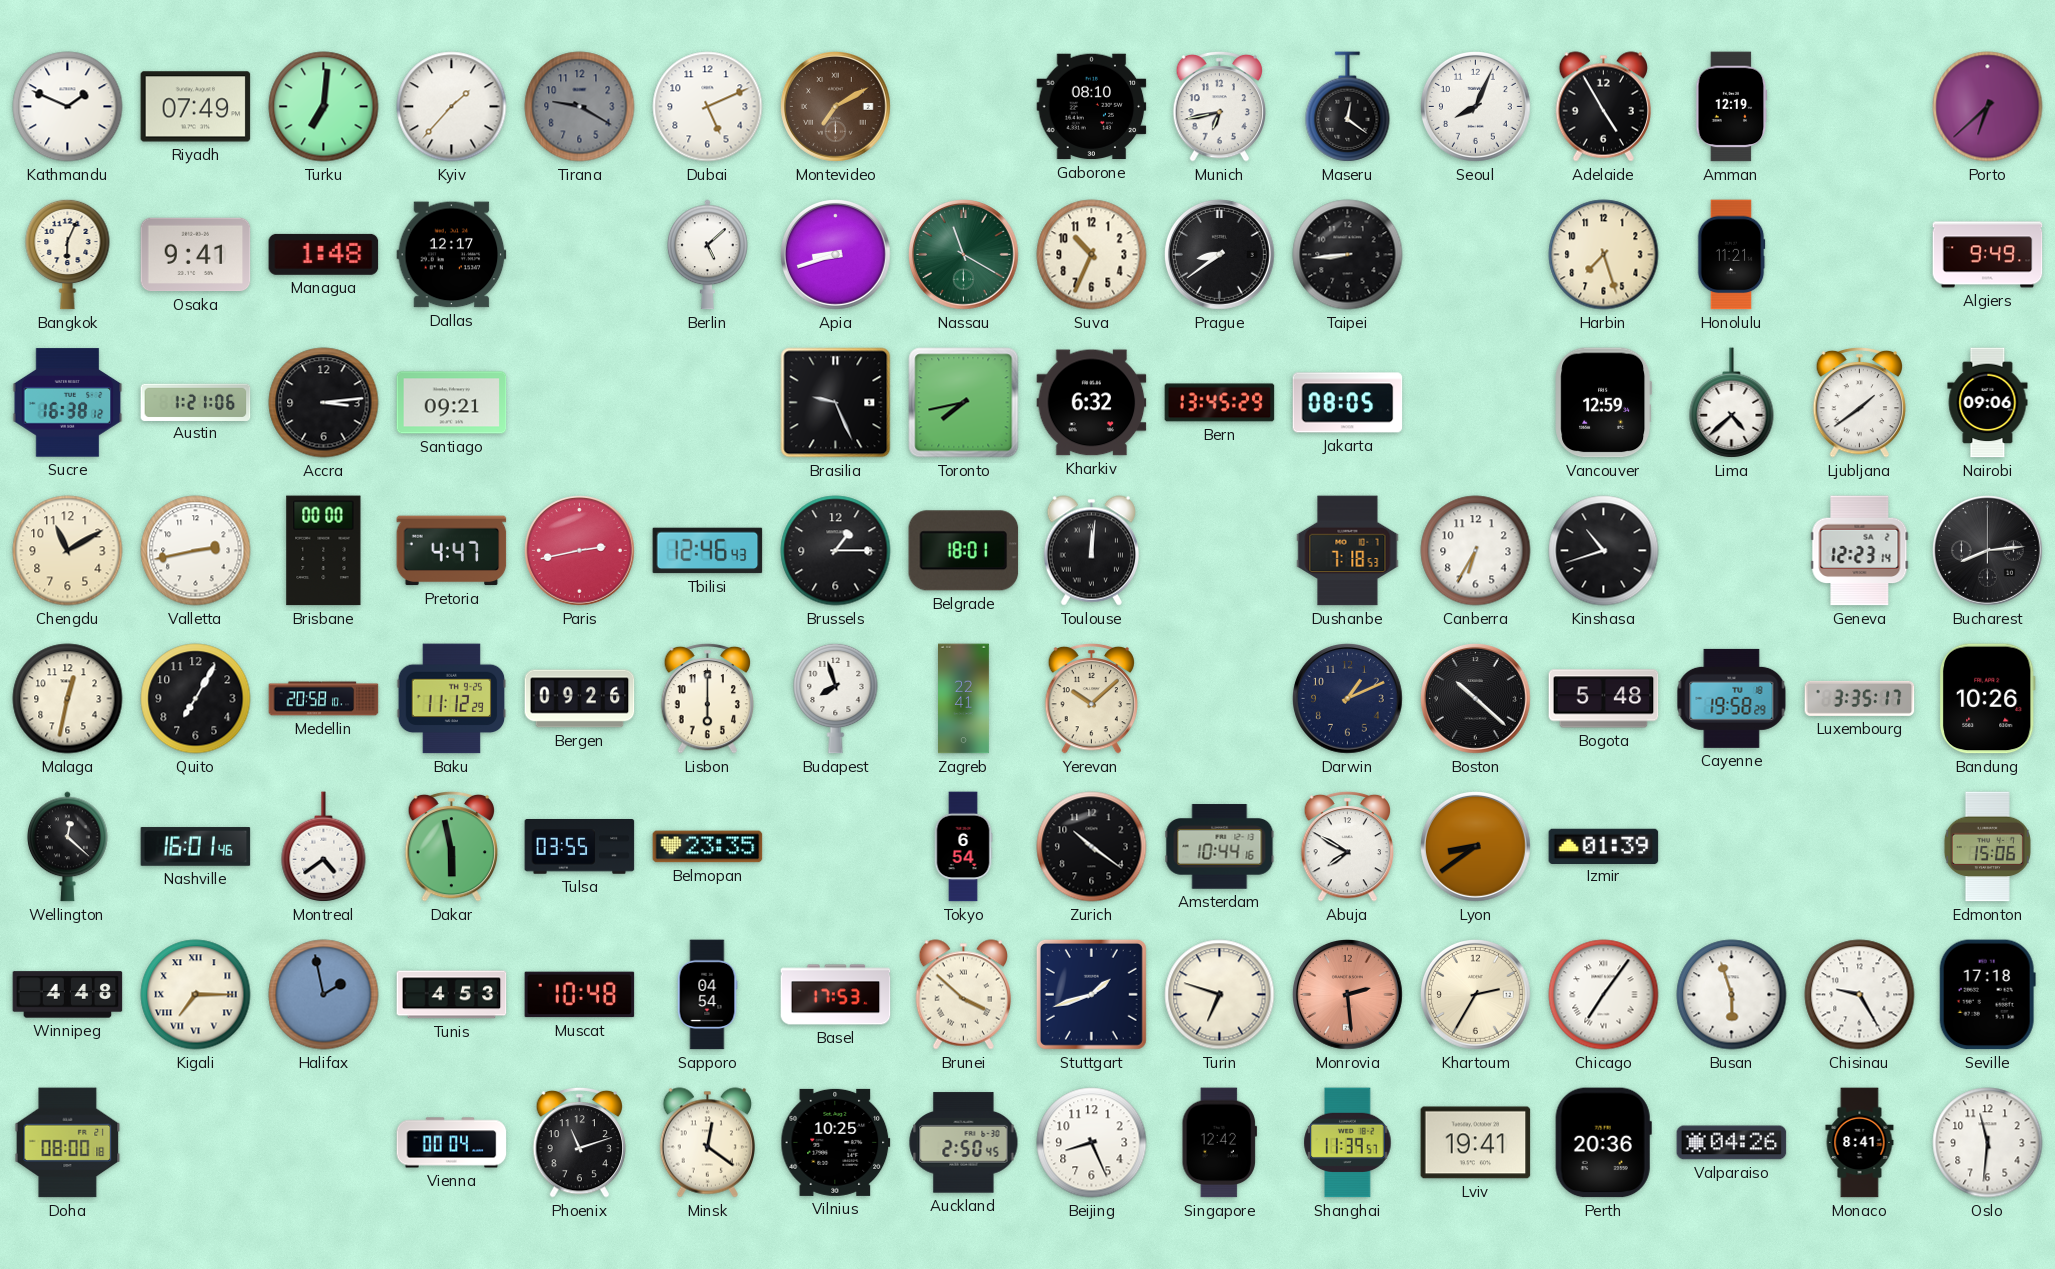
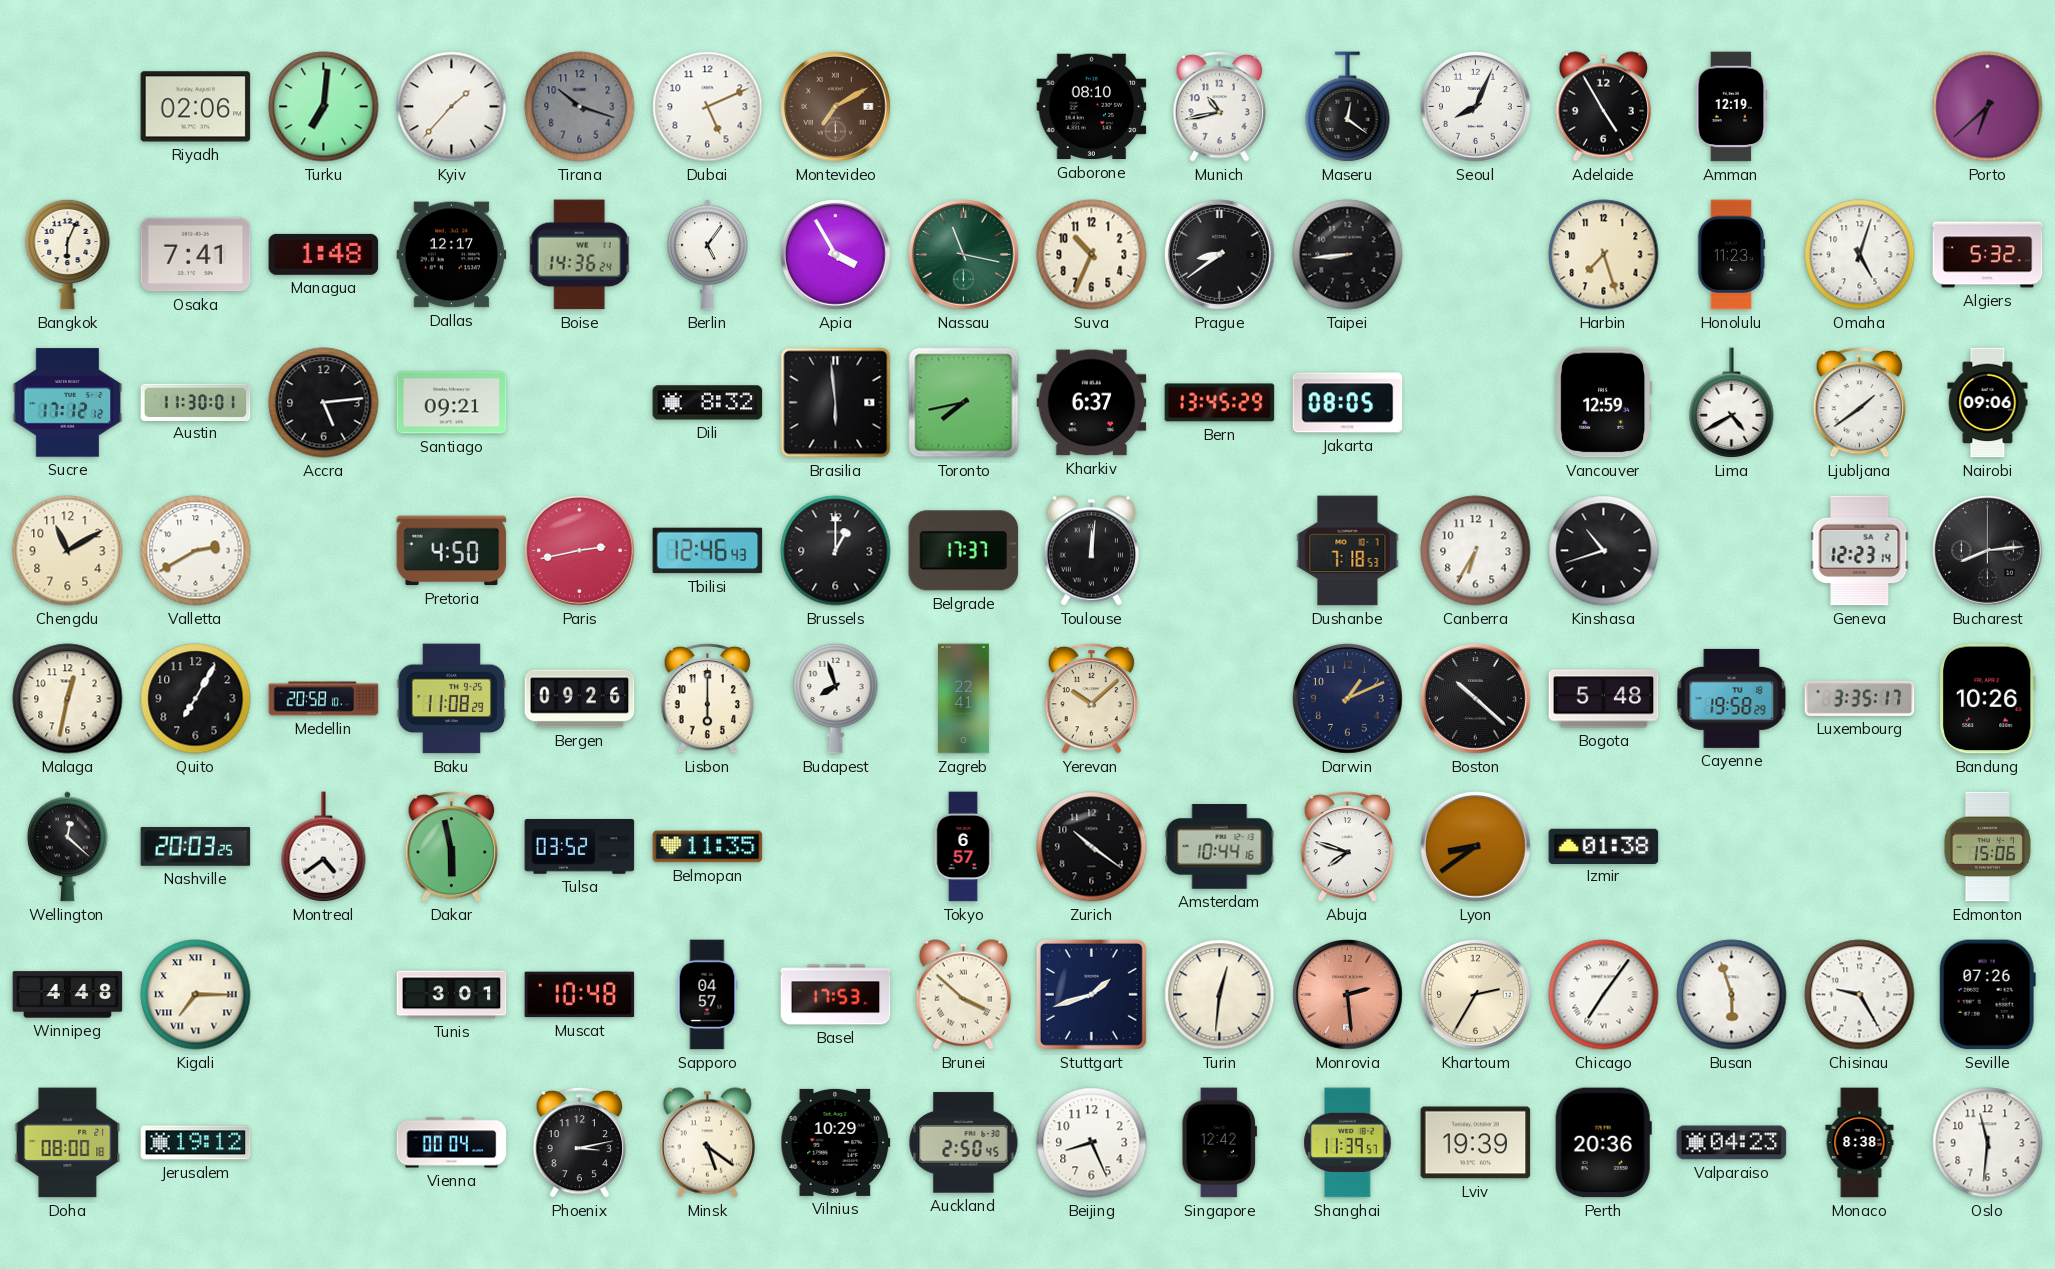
Kathmandu: 1:49 -> none
Riyadh: 07:49 -> 02:06
Tirana: 9:20 -> 10:18
Munich: 6:43 -> 10:43
Osaka: 9:41 -> 7:41
Boise: none -> 14:36
Berlin: 5:08 -> 5:06
Apia: 8:42 -> 3:55
Nassau: 11:20 -> 11:17
Honolulu: 11:21 -> 11:23
Omaha: none -> 5:03
Algiers: 9:49 -> 5:32
Sucre: 16:38 -> 17:12
Austin: 1:21 -> 11:30
Accra: 3:14 -> 5:14
Dili: none -> 8:32
Brasilia: 9:26 -> 5:59
Kharkiv: 6:32 -> 6:37
Lima: 4:38 -> 4:40
Valletta: 2:43 -> 2:40
Brisbane: 00:00 -> none
Pretoria: 4:47 -> 4:50
Brussels: 1:15 -> 1:00
Belgrade: 18:01 -> 17:37
Baku: 11:12 -> 11:08
Nashville: 16:01 -> 20:03
Tulsa: 03:55 -> 03:52
Belmopan: 23:35 -> 11:35
Tokyo: 6:54 -> 6:57
Abuja: 7:50 -> 7:48
Izmir: 01:39 -> 01:38
Halifax: 1:58 -> none
Tunis: 4:53 -> 3:01
Sapporo: 04:54 -> 04:57
Turin: 6:48 -> 12:31
Seville: 17:18 -> 07:26
Jerusalem: none -> 19:12
Phoenix: 11:12 -> 3:13
Minsk: 12:21 -> 5:21
Vilnius: 10:25 -> 10:29
Lviv: 19:41 -> 19:39
Valparaiso: 04:26 -> 04:23
Monaco: 8:41 -> 8:38
